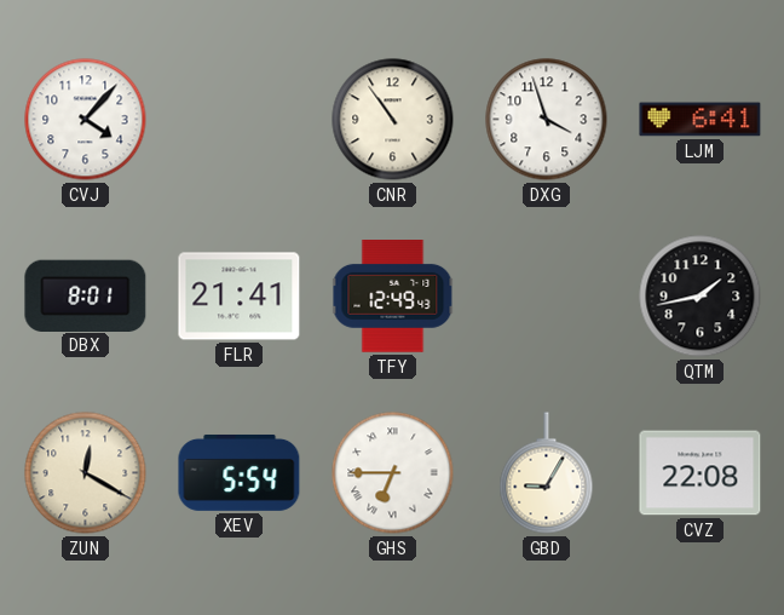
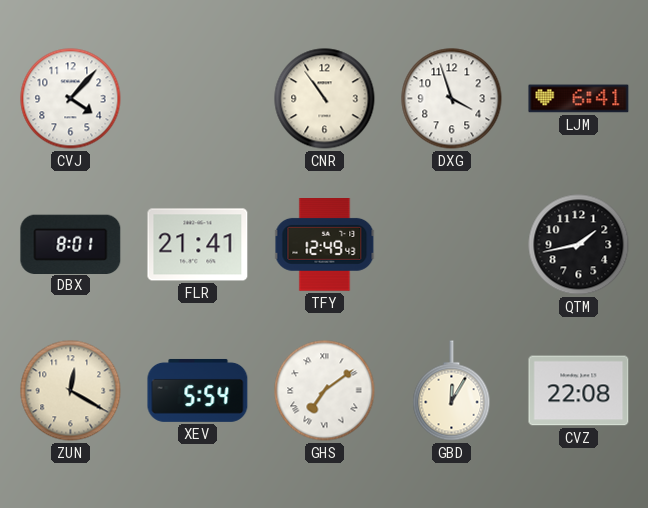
GHS: 6:45 -> 7:09
GBD: 9:05 -> 12:05
